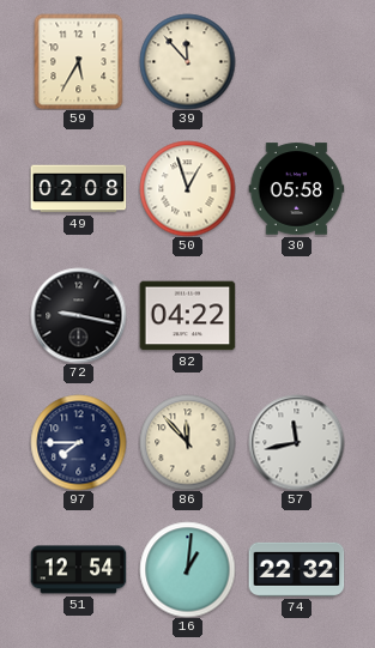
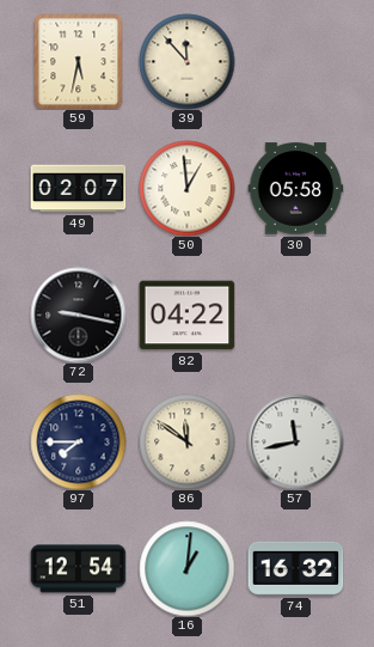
59: 5:35 -> 5:32
49: 02:08 -> 02:07
50: 12:57 -> 12:59
86: 11:53 -> 11:51
74: 22:32 -> 16:32
